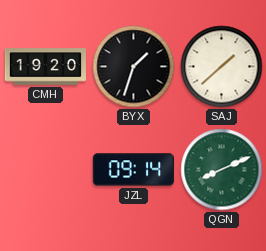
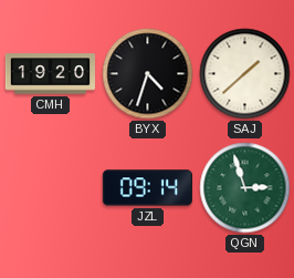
BYX: 1:33 -> 4:33
QGN: 8:11 -> 2:57
